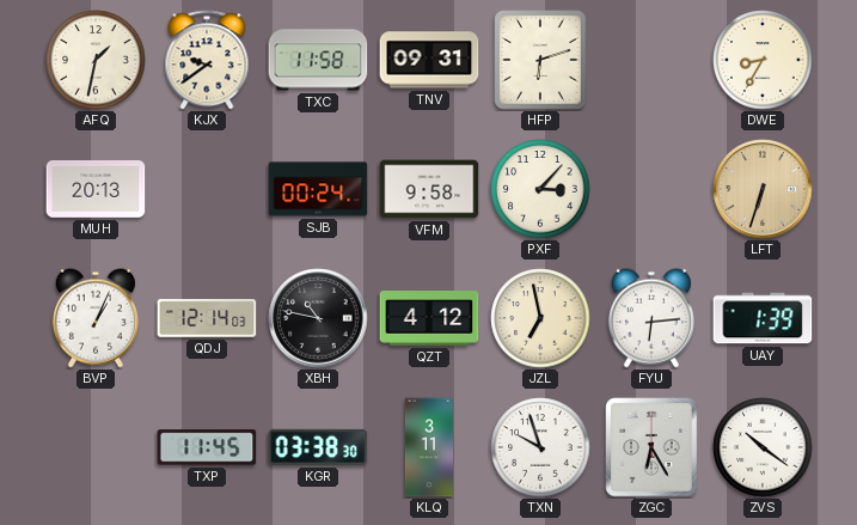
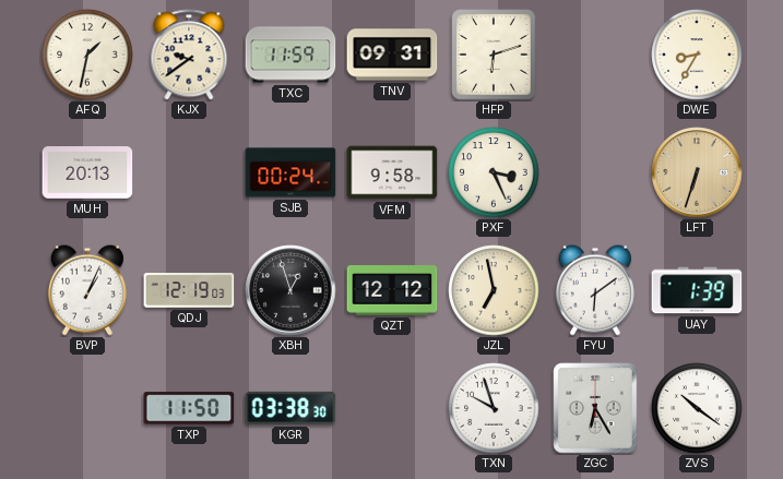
TXC: 11:58 -> 11:59
PXF: 3:07 -> 3:26
QDJ: 12:14 -> 12:19
XBH: 10:47 -> 12:57
QZT: 4:12 -> 12:12
FYU: 6:14 -> 6:09
TXP: 11:45 -> 11:50
KLQ: 3:11 -> none
